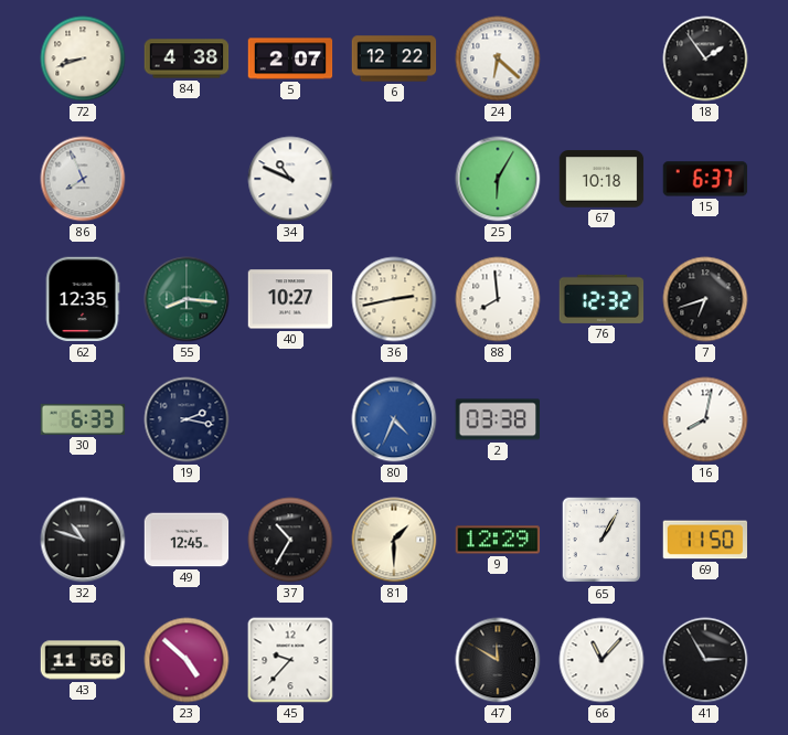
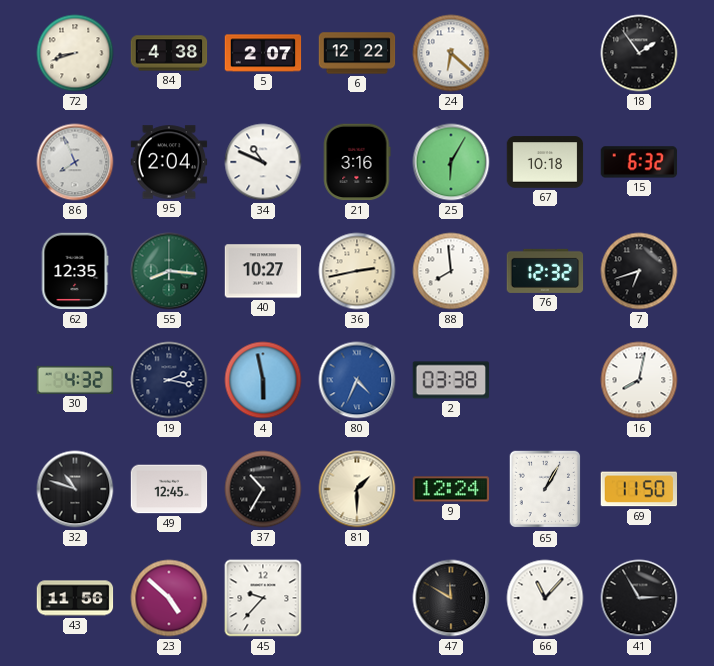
95: none -> 2:04
21: none -> 3:16
15: 6:37 -> 6:32
30: 6:33 -> 4:32
4: none -> 5:58
9: 12:29 -> 12:24
